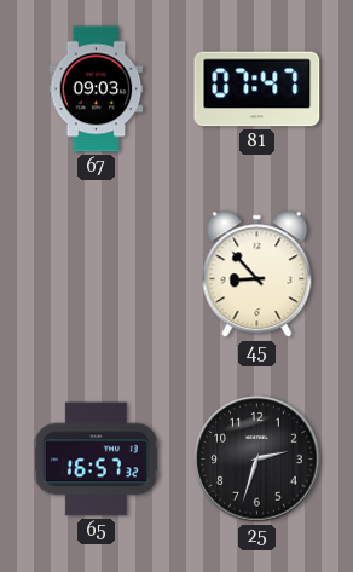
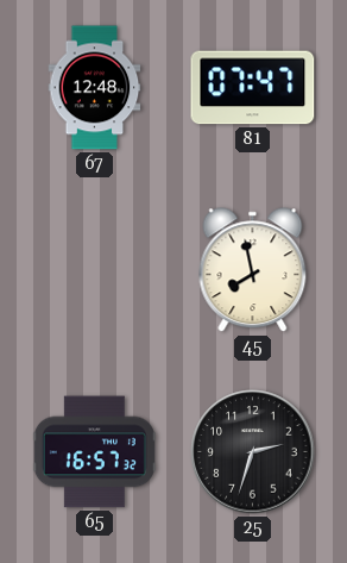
67: 09:03 -> 12:48
45: 8:53 -> 7:58
